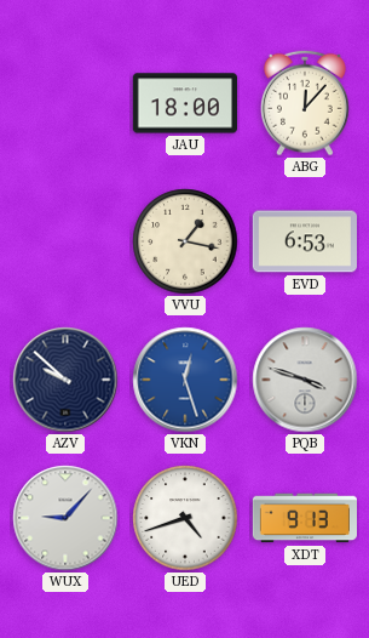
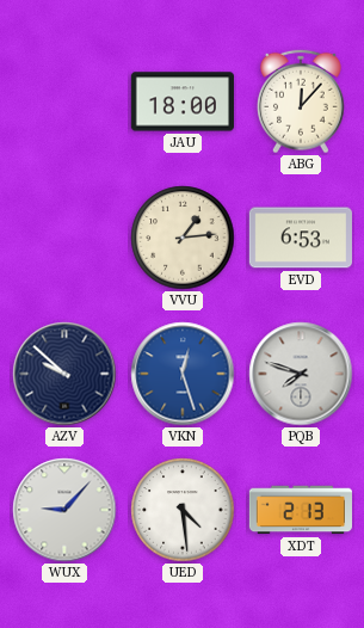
VVU: 1:17 -> 1:14
PQB: 3:48 -> 7:48
UED: 4:42 -> 4:29
XDT: 9:13 -> 2:13
